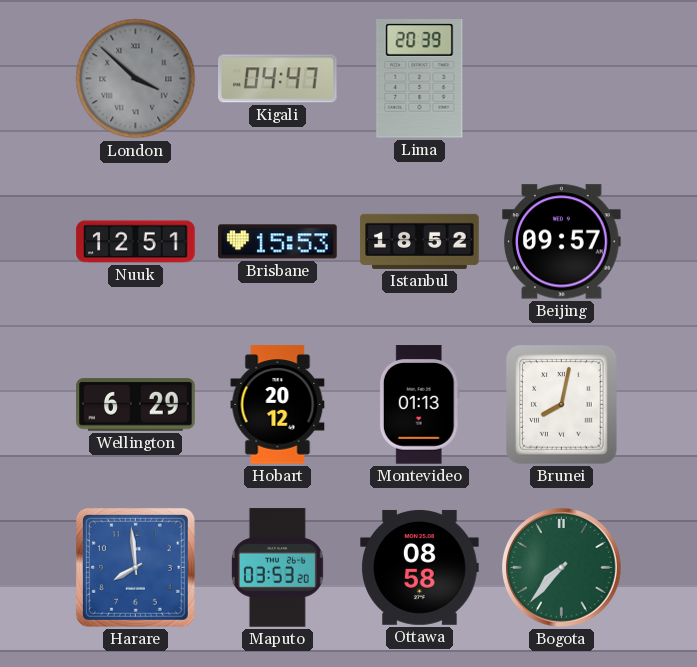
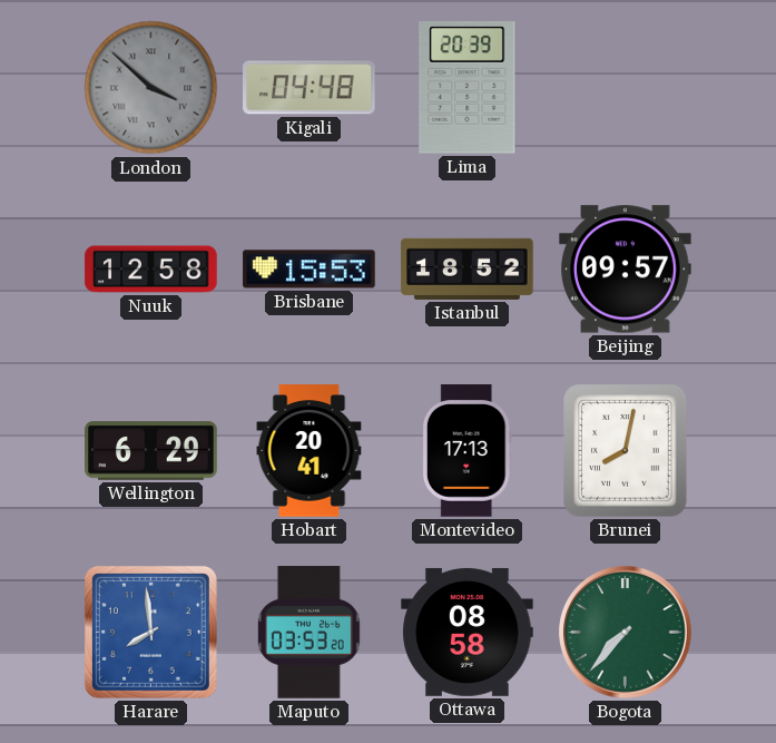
Kigali: 04:47 -> 04:48
Nuuk: 12:51 -> 12:58
Hobart: 20:12 -> 20:41
Montevideo: 01:13 -> 17:13
